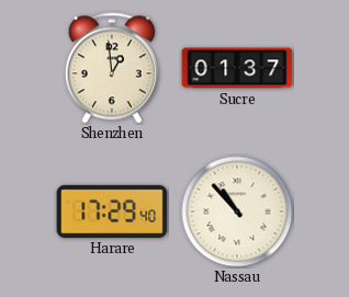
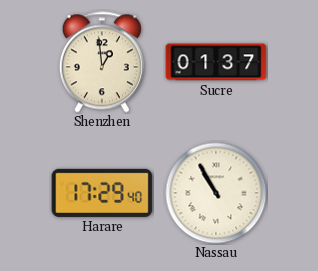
Nassau: 10:53 -> 10:55
